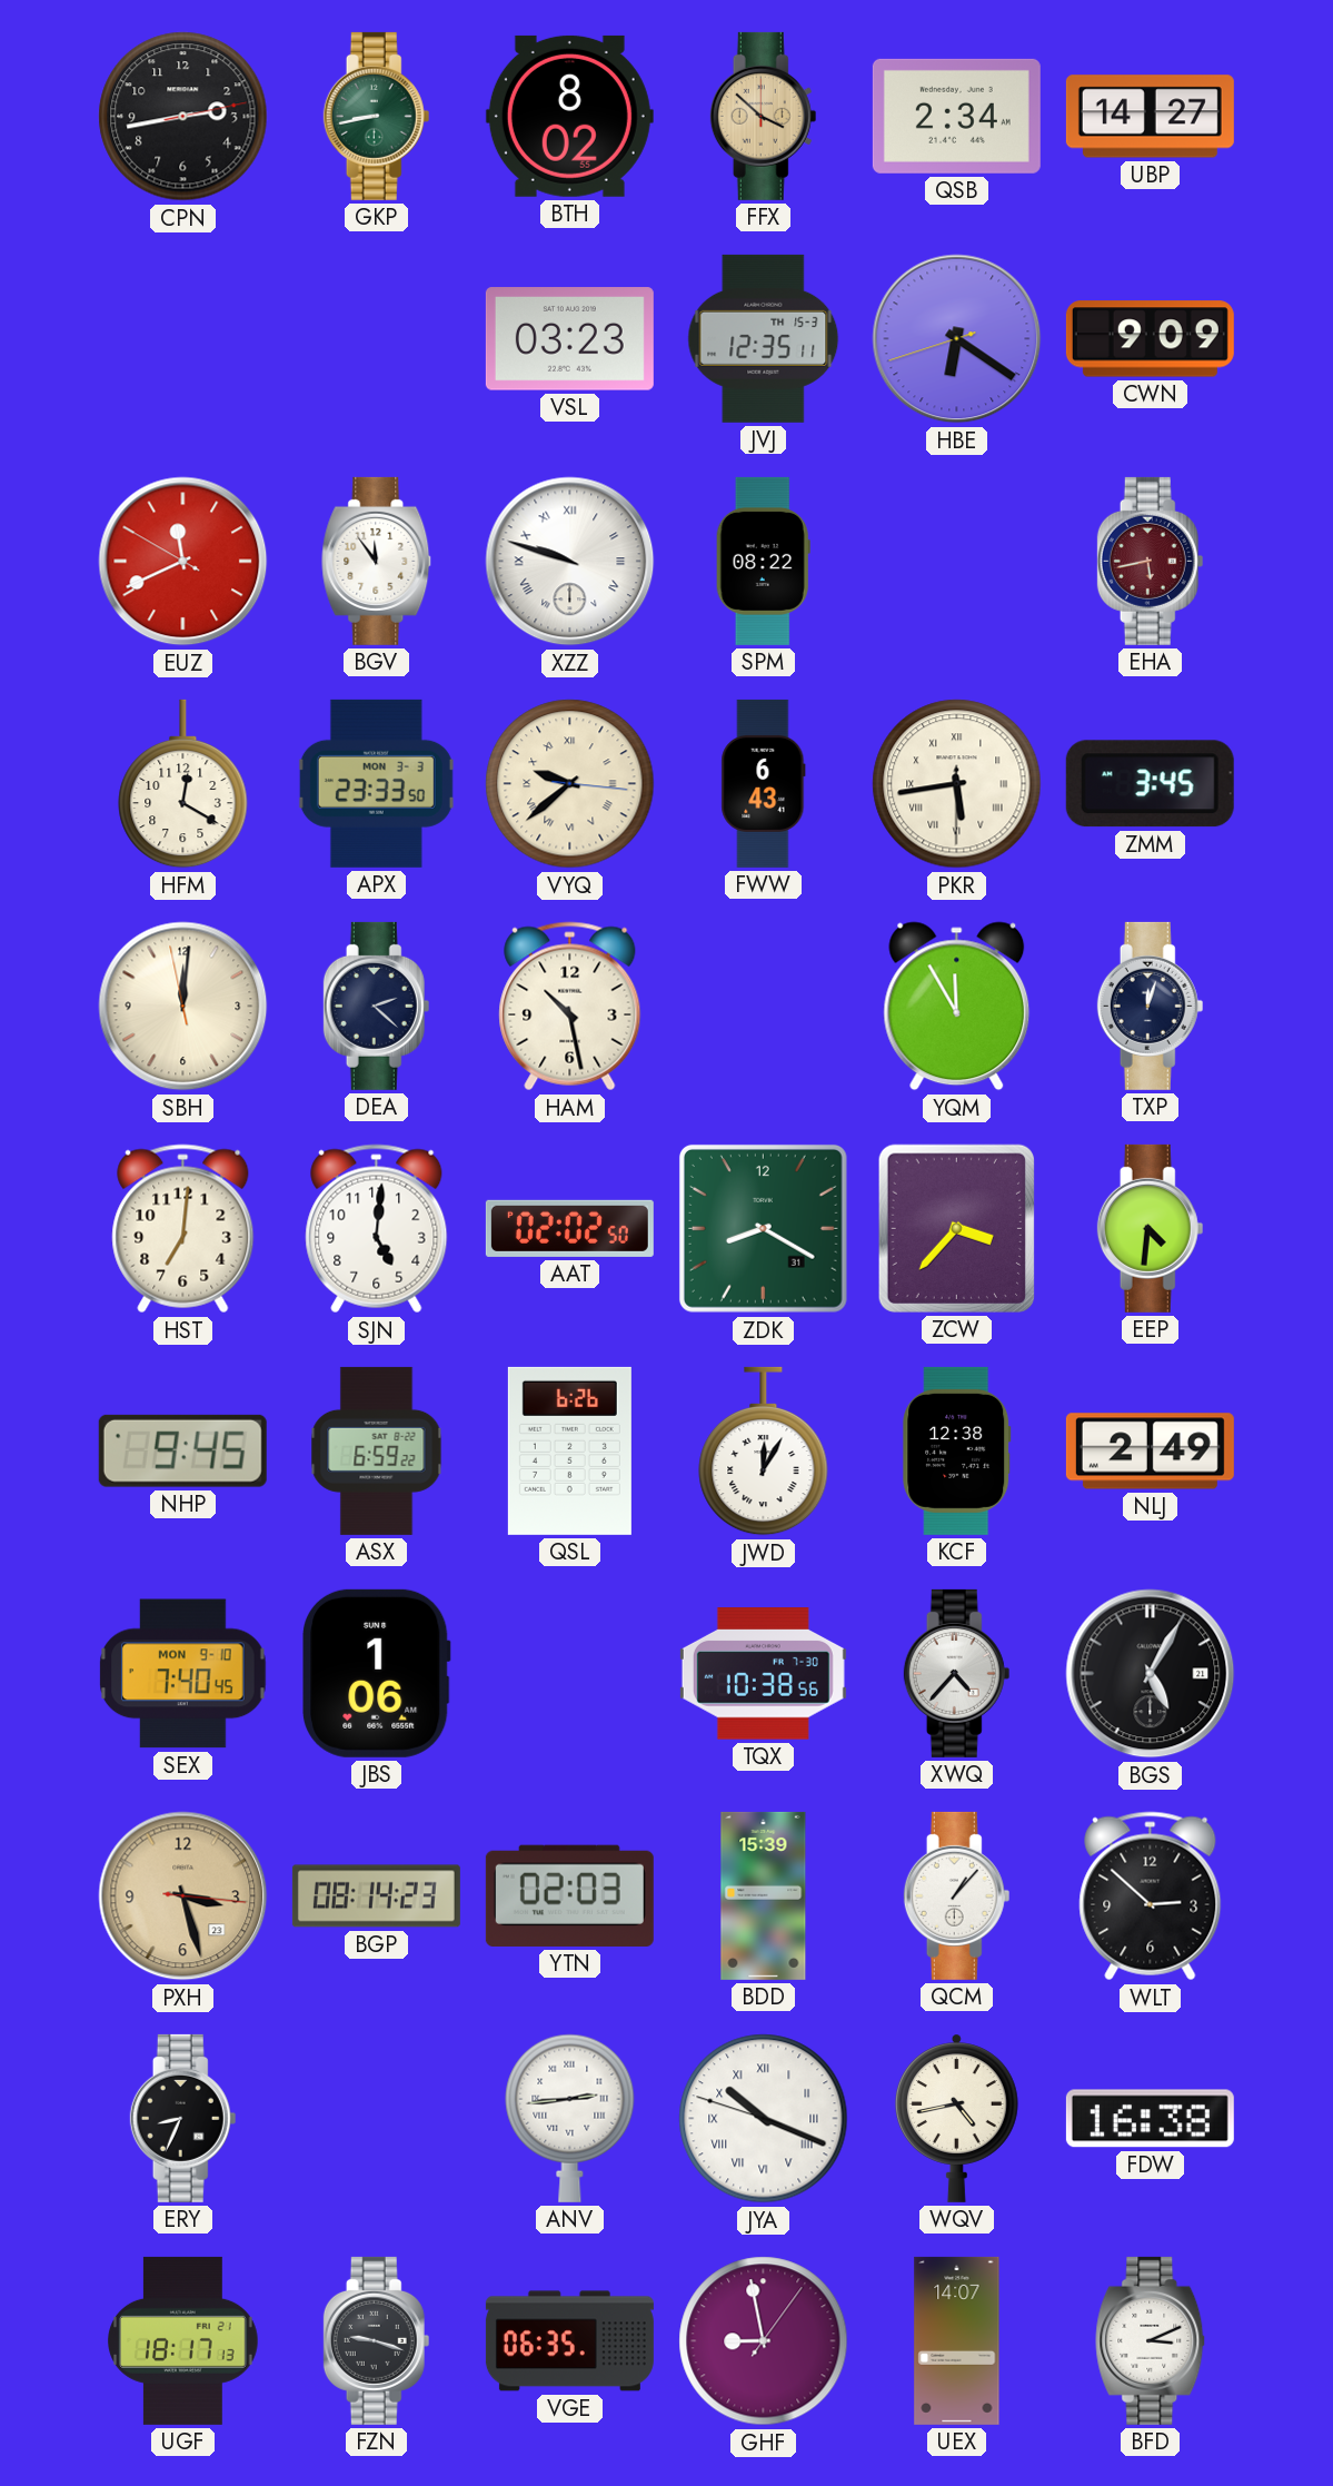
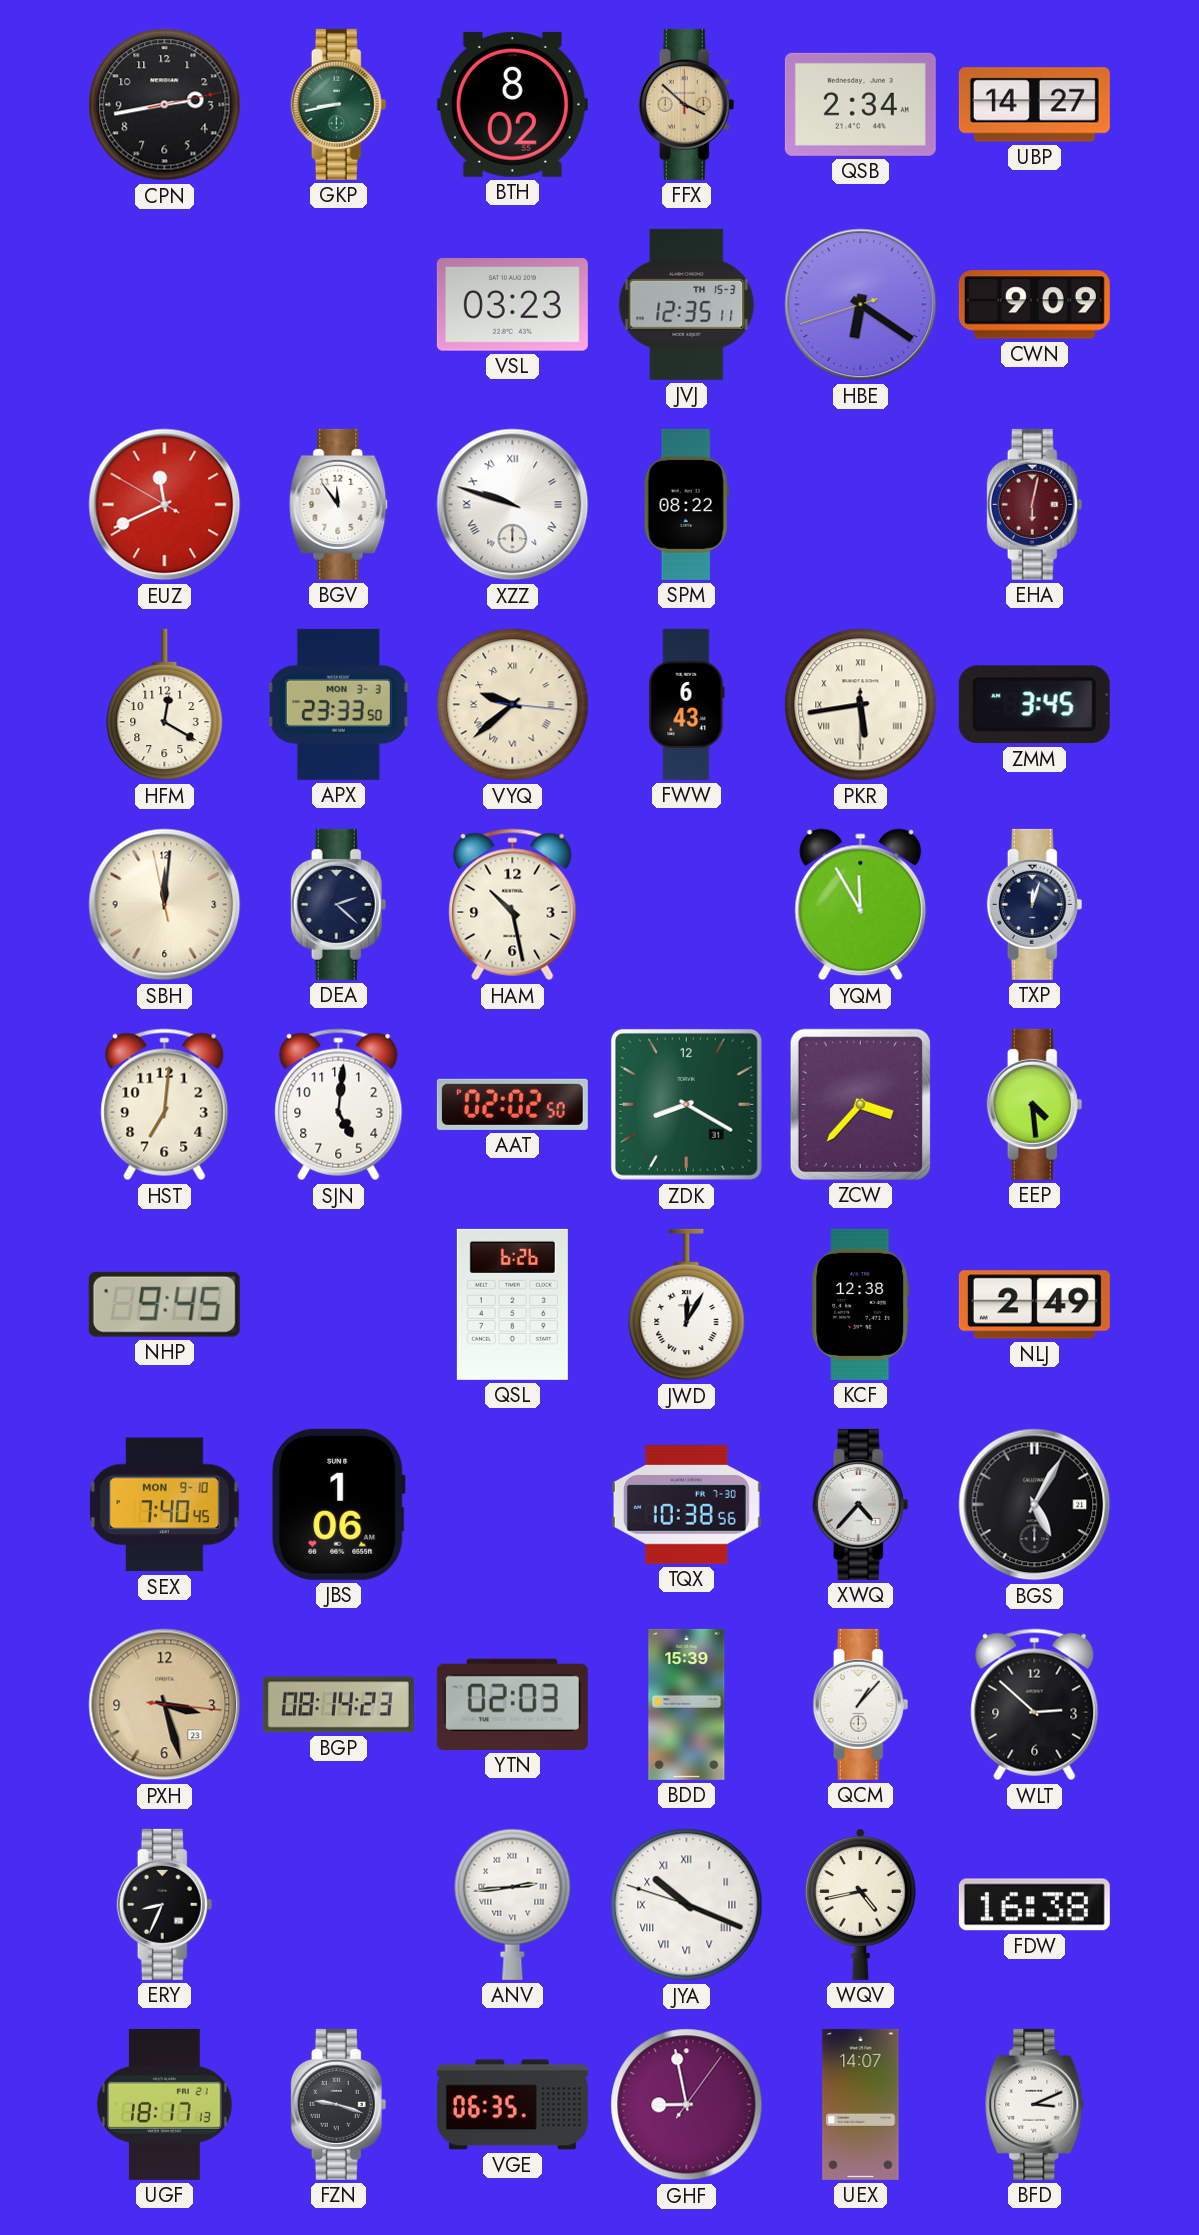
EHA: 5:43 -> 6:02
EEP: 4:31 -> 4:29
ASX: 6:59 -> none
